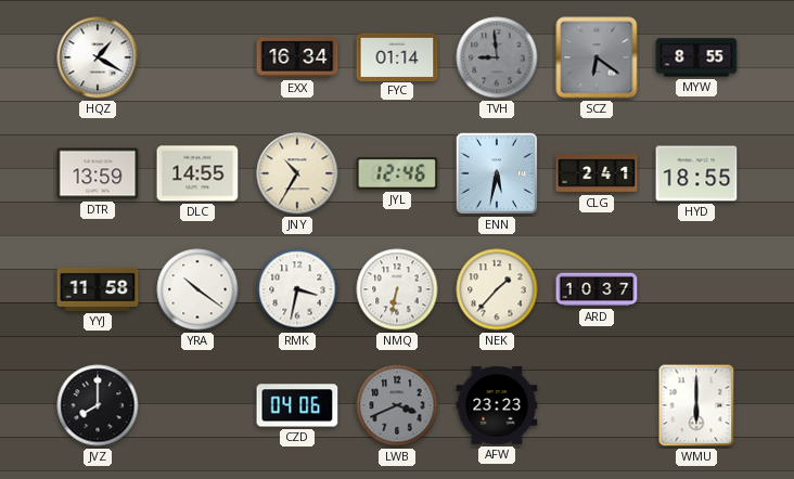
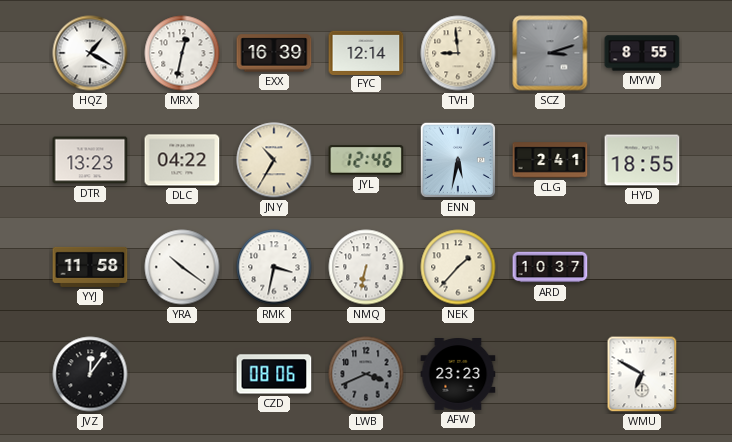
MRX: none -> 12:32
EXX: 16:34 -> 16:39
FYC: 01:14 -> 12:14
TVH dial: grey -> cream
SCZ: 6:21 -> 3:12
DTR: 13:59 -> 13:23
DLC: 14:55 -> 04:22
JVZ: 8:00 -> 12:06
CZD: 04:06 -> 08:06
WMU: 6:00 -> 6:50
